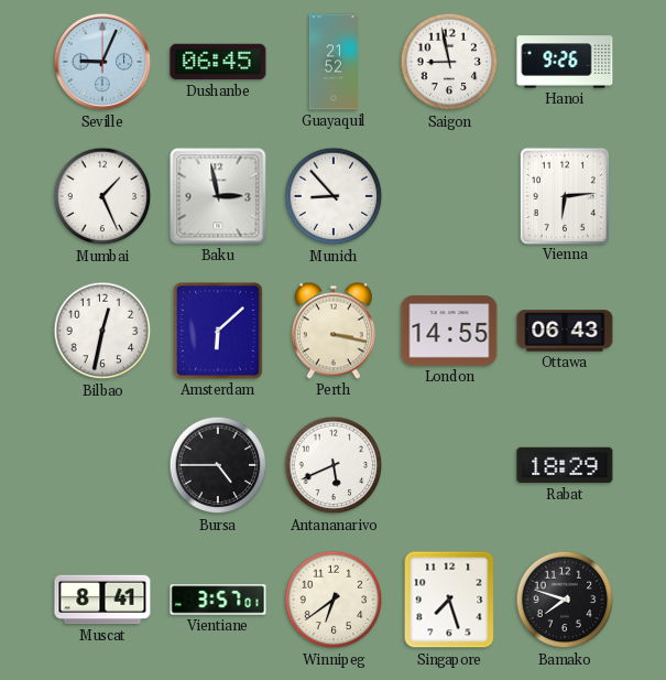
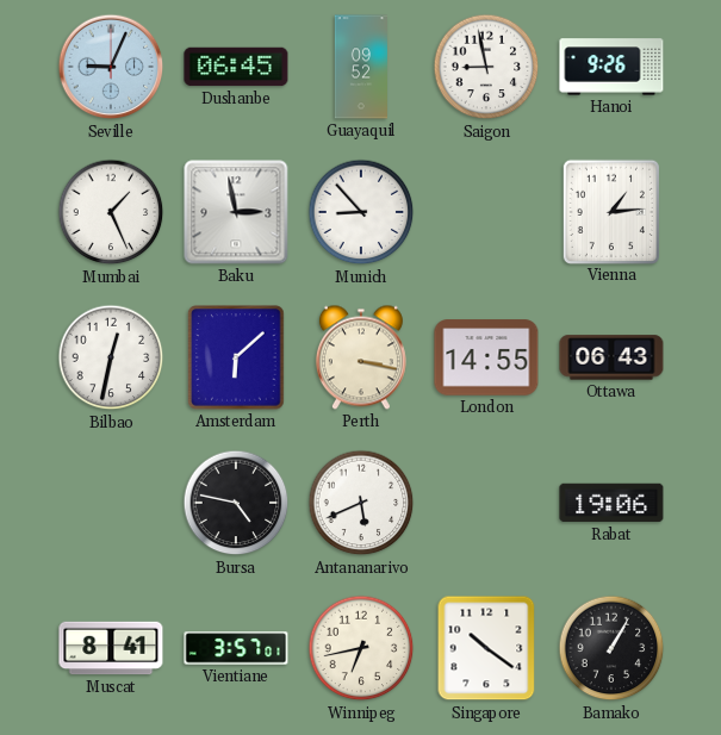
Guayaquil: 21:52 -> 09:52
Vienna: 6:14 -> 1:14
Bursa: 4:45 -> 4:47
Rabat: 18:29 -> 19:06
Winnipeg: 6:39 -> 6:43
Singapore: 7:27 -> 10:21
Bamako: 7:48 -> 1:05
